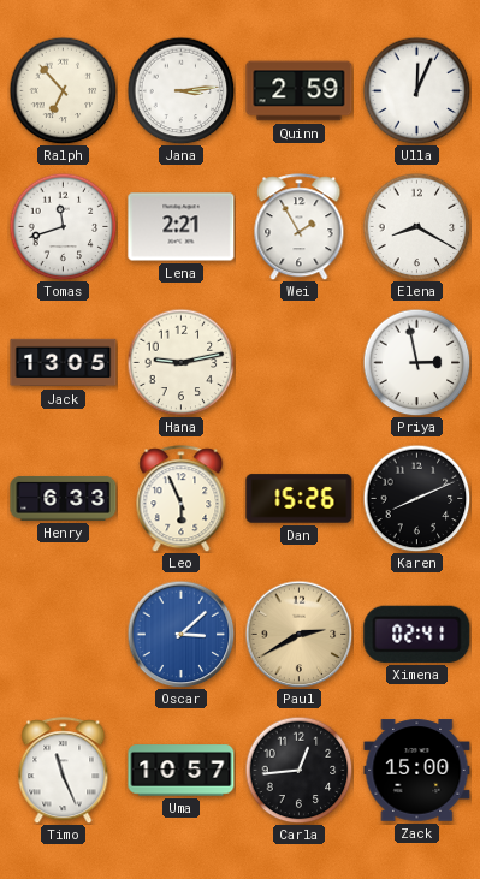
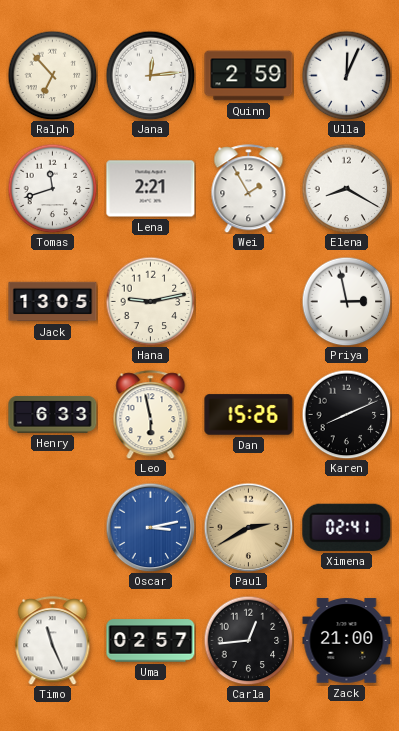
Jana: 3:14 -> 12:14
Leo: 5:56 -> 5:58
Oscar: 3:08 -> 3:13
Uma: 10:57 -> 02:57
Zack: 15:00 -> 21:00
